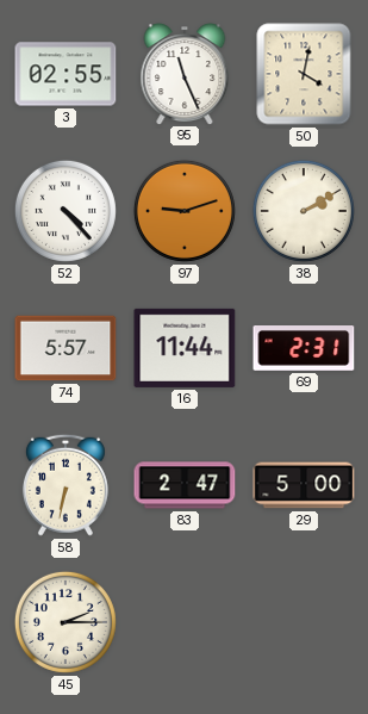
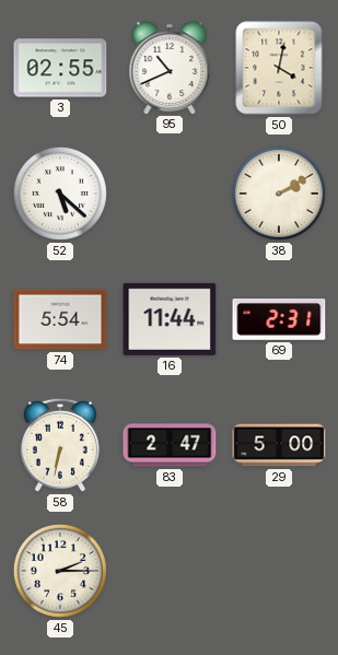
95: 11:26 -> 10:41
52: 4:23 -> 5:22
97: 9:12 -> none
74: 5:57 -> 5:54
